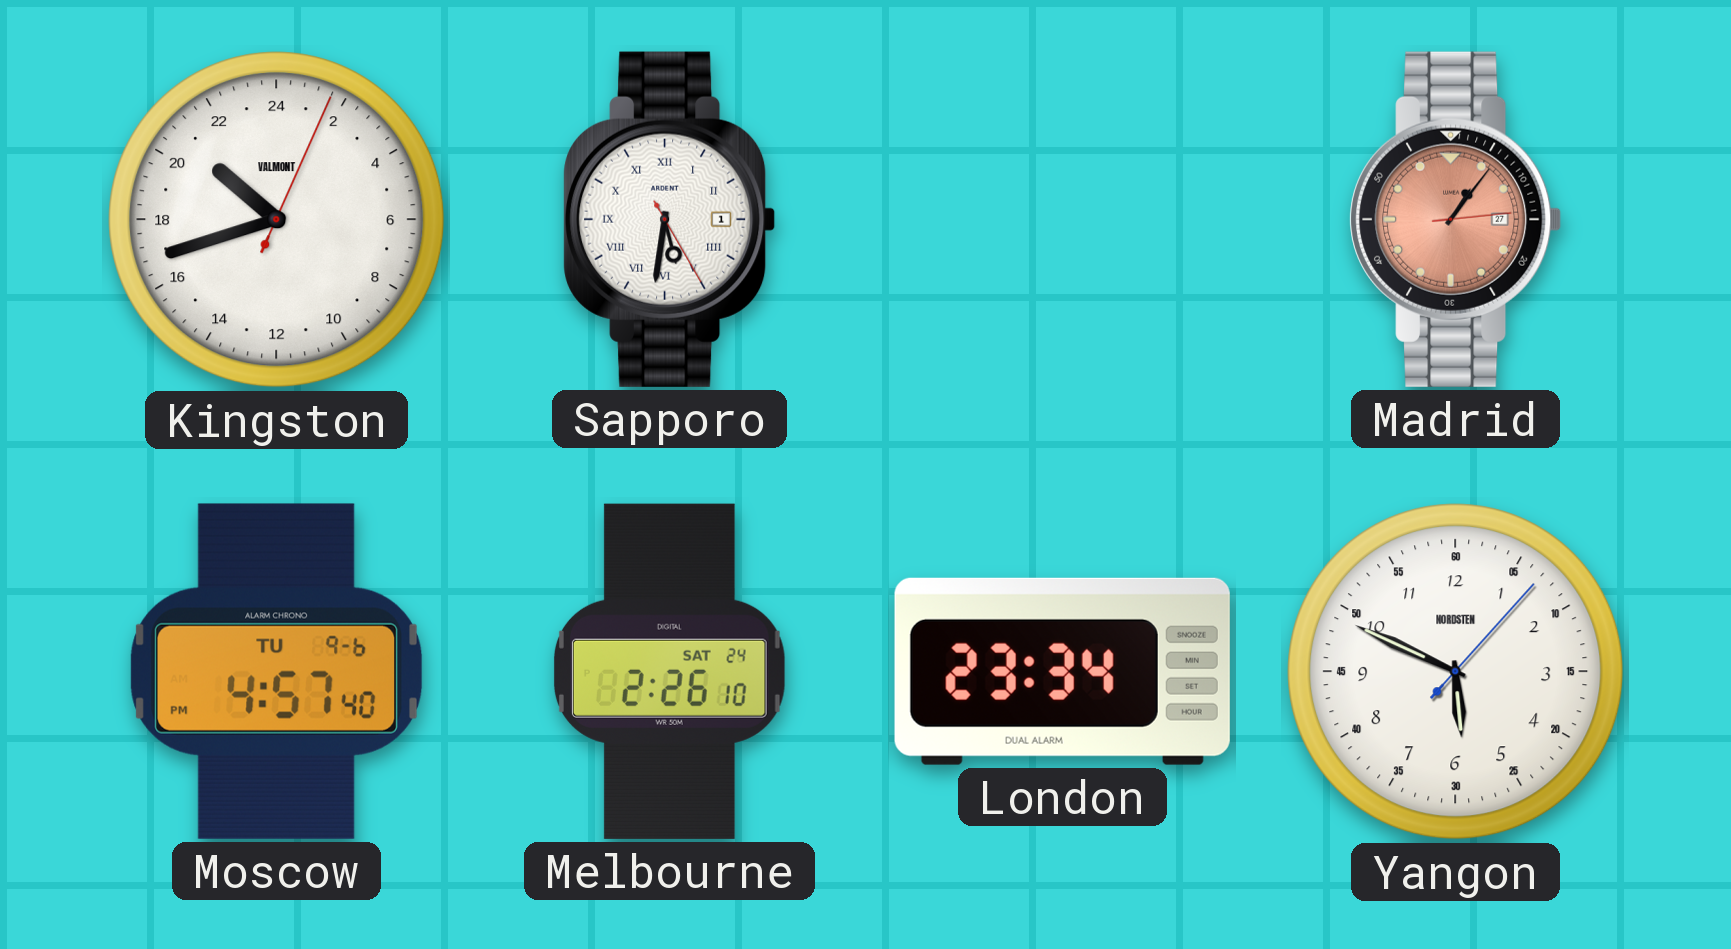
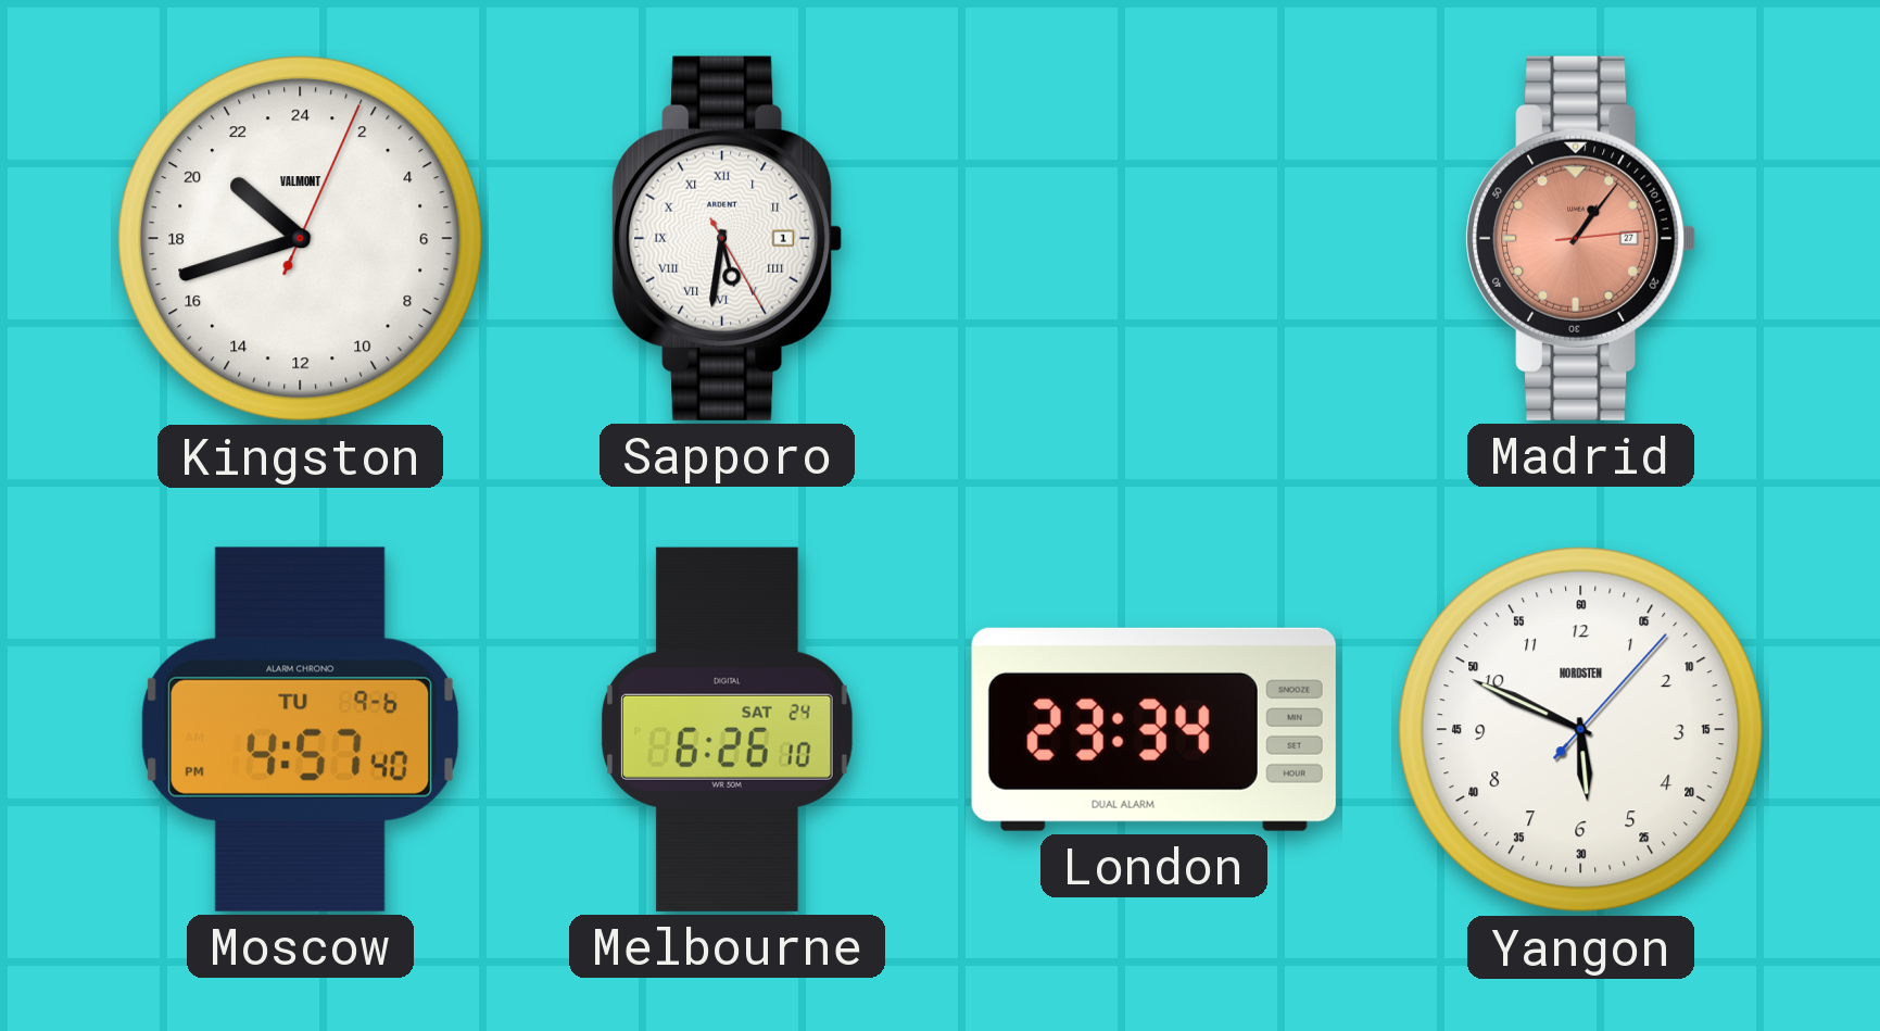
Melbourne: 2:26 -> 6:26
